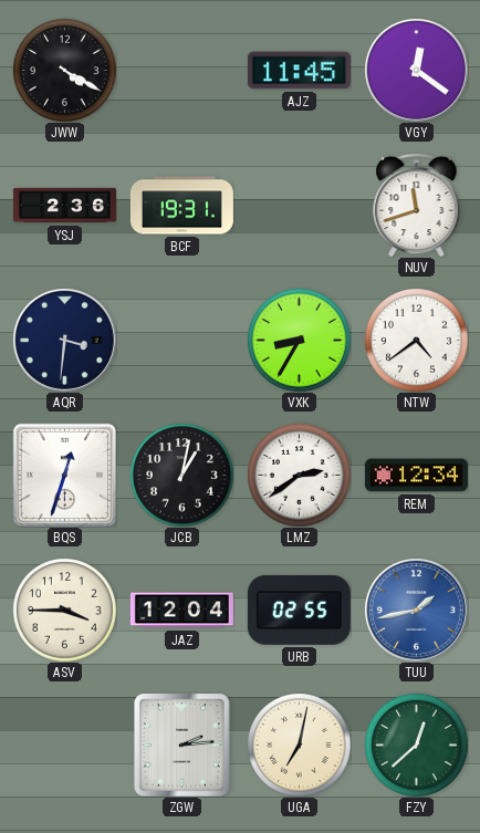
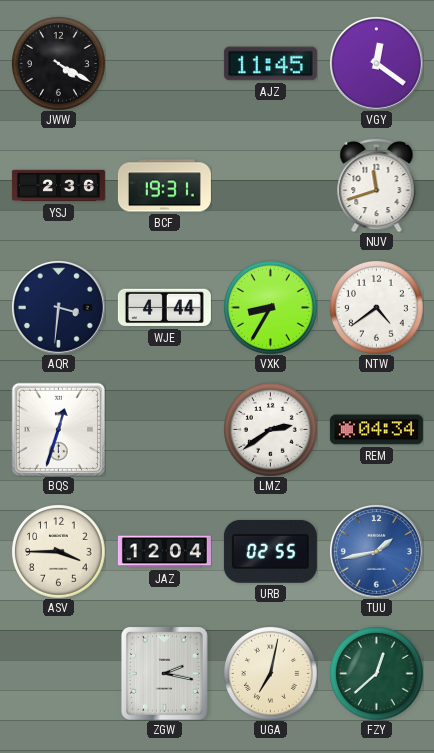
WJE: none -> 4:44
JCB: 1:02 -> none
REM: 12:34 -> 04:34
ZGW: 2:14 -> 2:17
